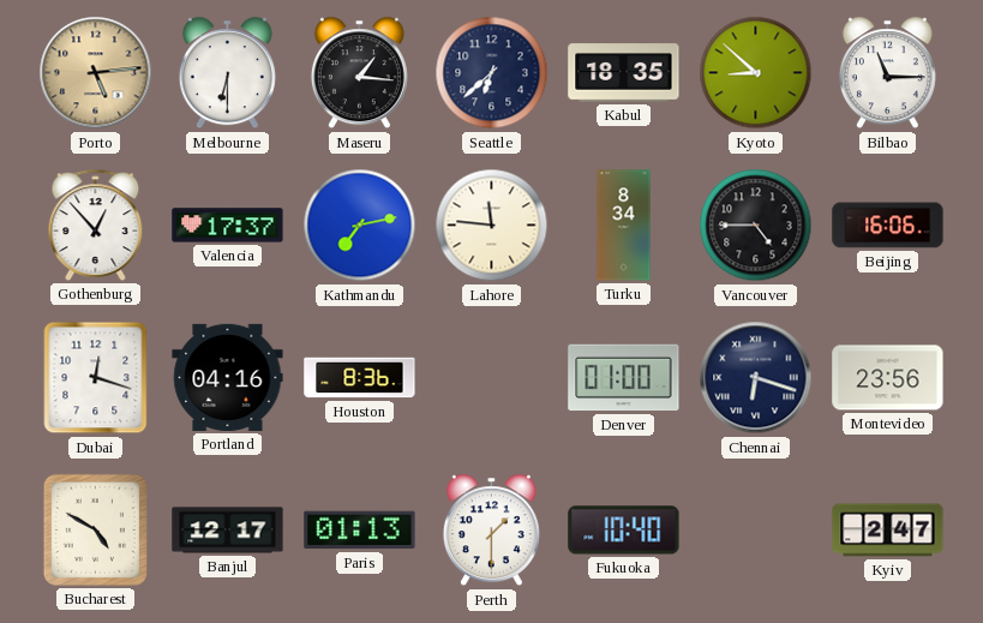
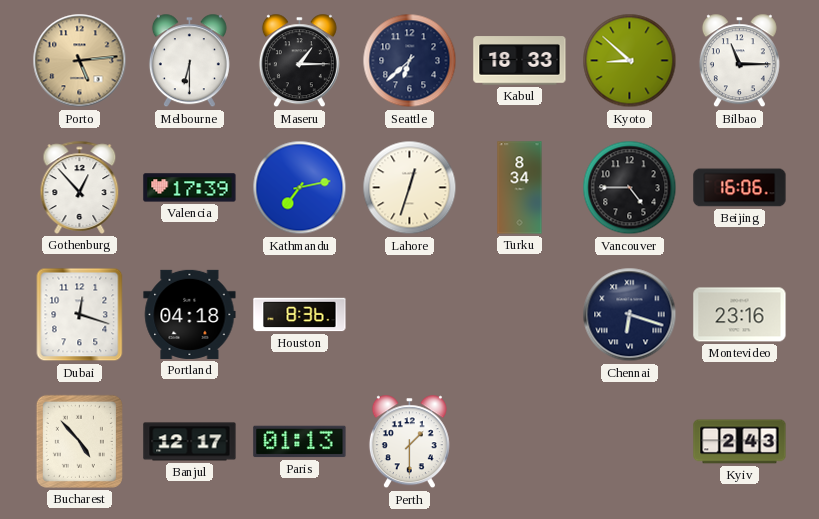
Maseru: 1:16 -> 1:15
Kabul: 18:35 -> 18:33
Valencia: 17:37 -> 17:39
Lahore: 11:46 -> 12:33
Portland: 04:16 -> 04:18
Denver: 01:00 -> none
Montevideo: 23:56 -> 23:16
Bucharest: 4:50 -> 4:53
Fukuoka: 10:40 -> none
Kyiv: 2:47 -> 2:43
